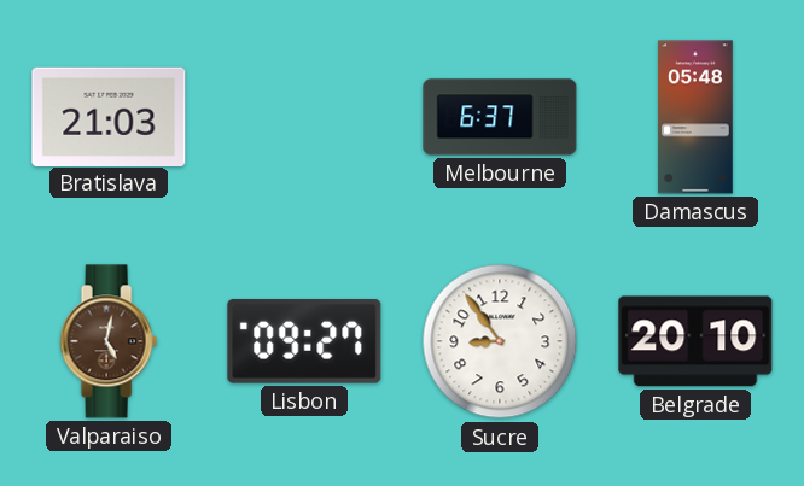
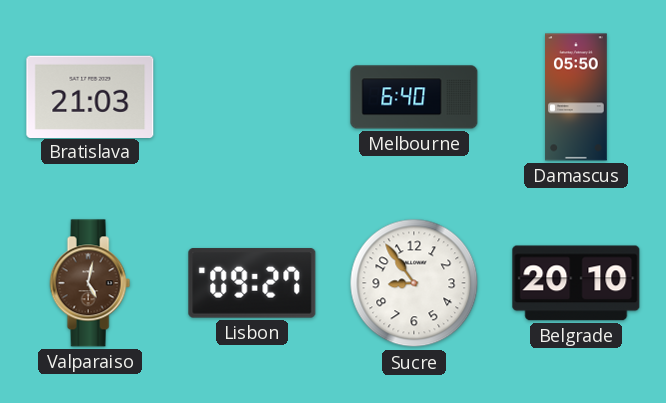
Melbourne: 6:37 -> 6:40
Damascus: 05:48 -> 05:50
